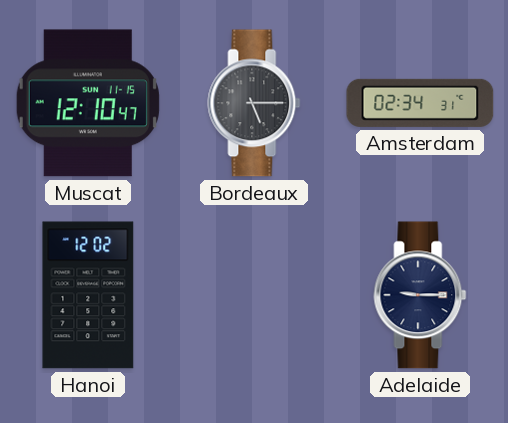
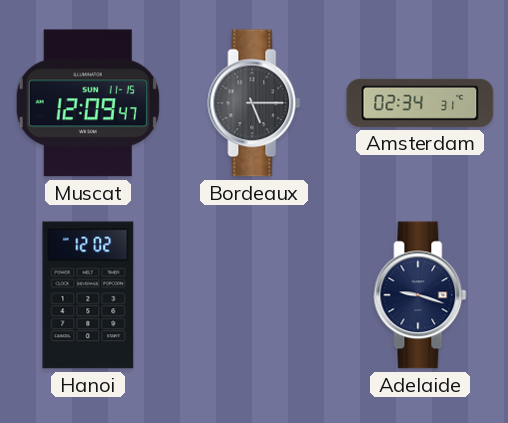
Muscat: 12:10 -> 12:09
Adelaide: 9:15 -> 9:18
